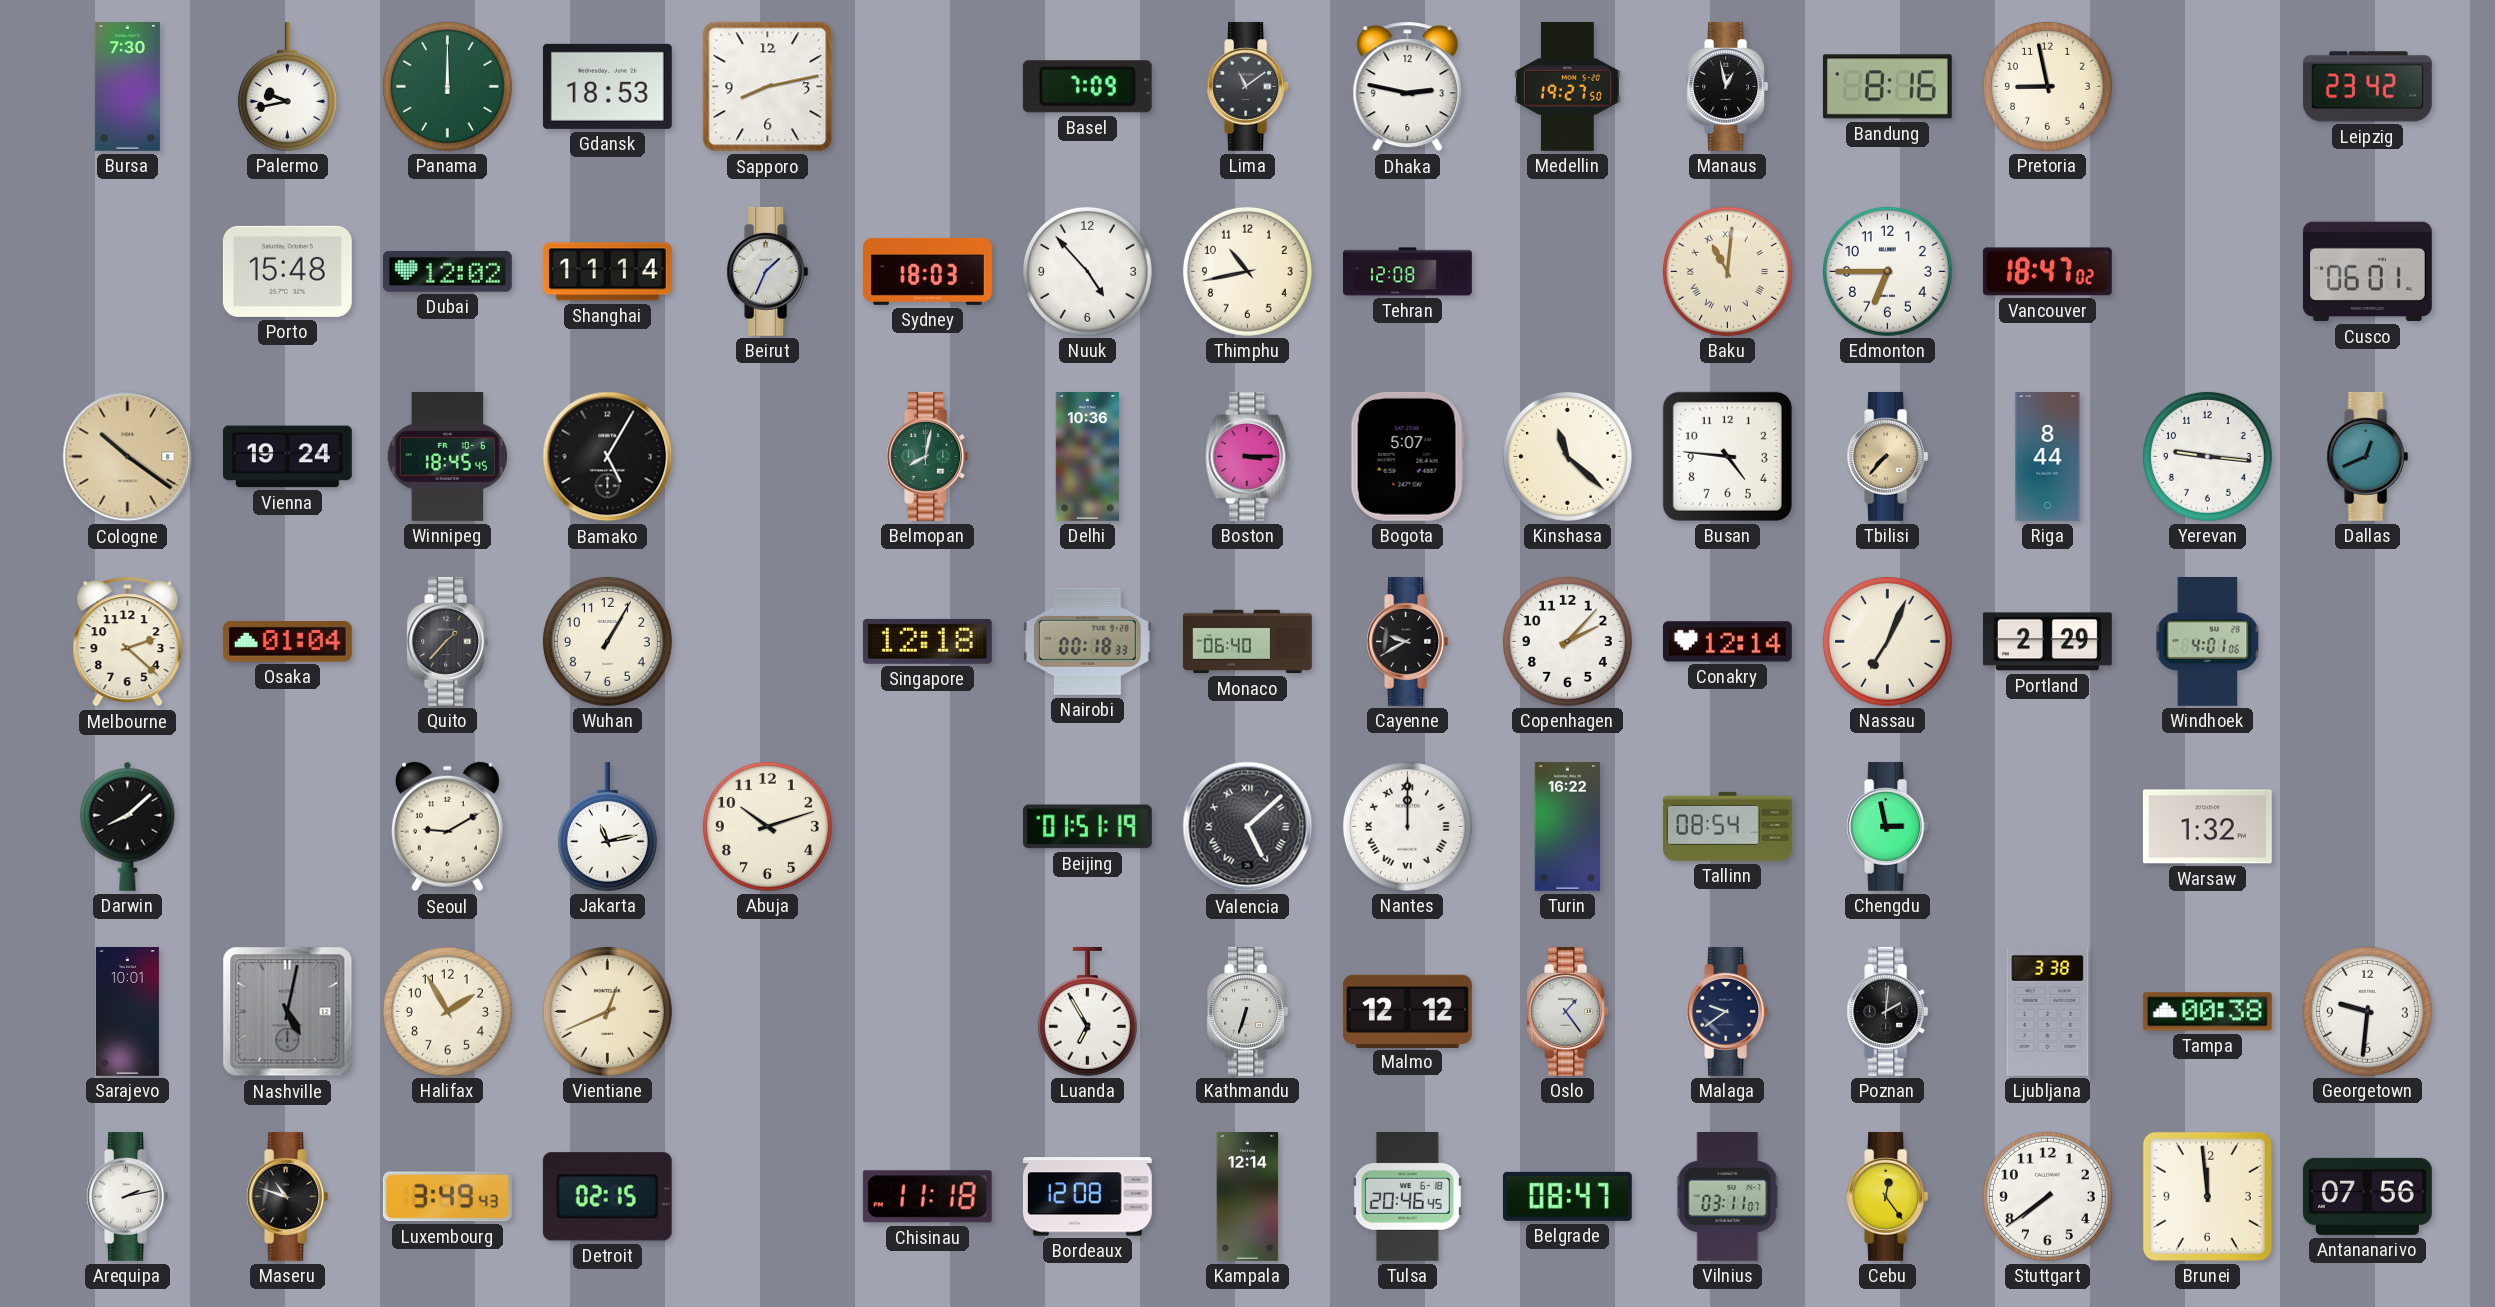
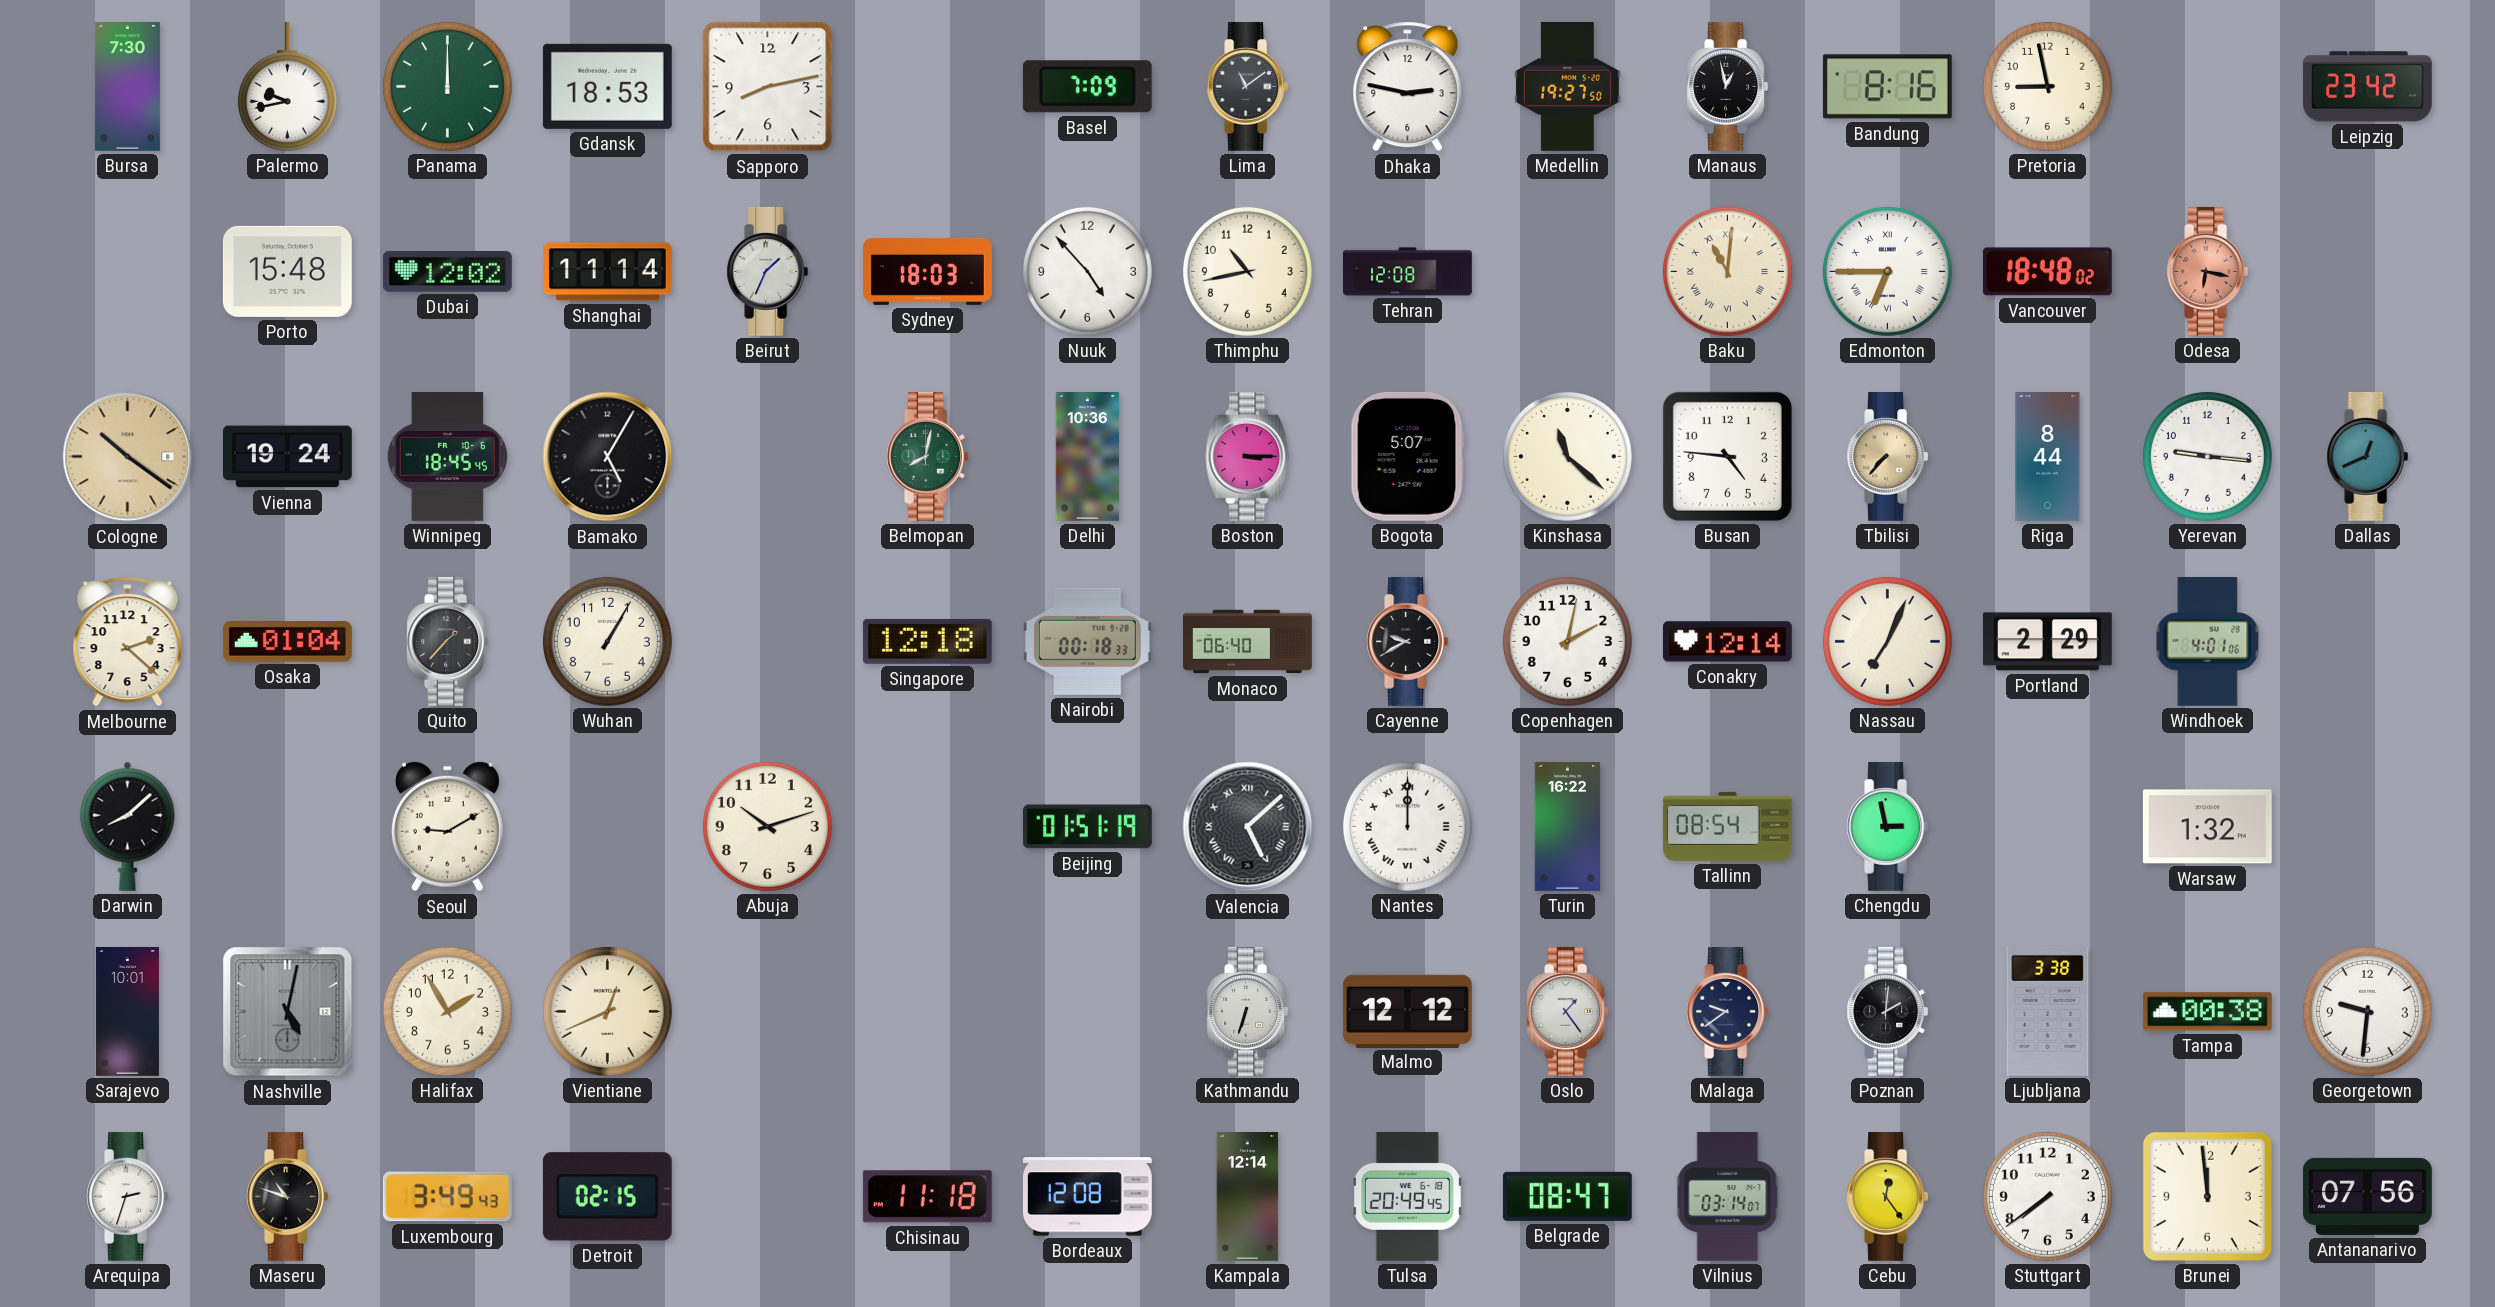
Edmonton numerals: Arabic -> Roman
Vancouver: 18:47 -> 18:48
Odesa: none -> 6:17
Cusco: 06:01 -> none
Copenhagen: 2:07 -> 2:02
Jakarta: 11:13 -> none
Luanda: 6:55 -> none
Arequipa: 2:13 -> 2:33
Tulsa: 20:46 -> 20:49
Vilnius: 03:11 -> 03:14
